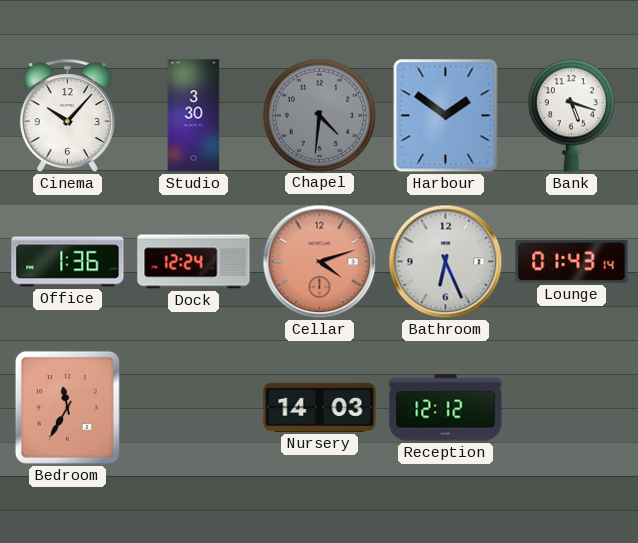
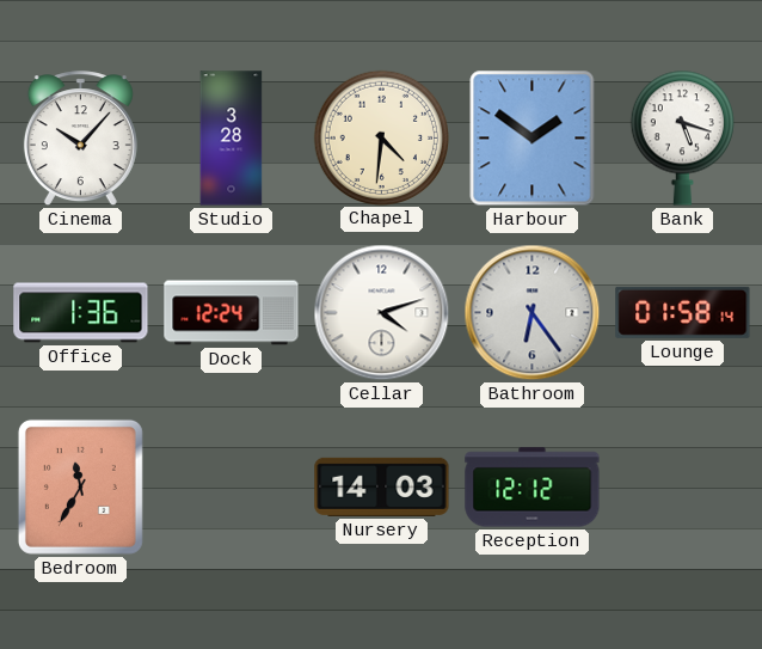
Studio: 3:30 -> 3:28
Chapel dial: grey -> cream
Cellar dial: salmon -> white
Bathroom: 6:26 -> 6:24
Lounge: 01:43 -> 01:58
